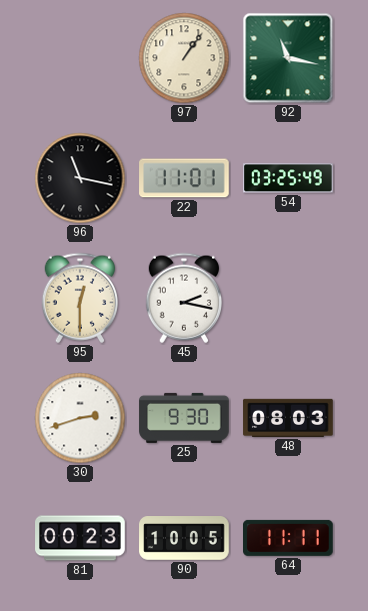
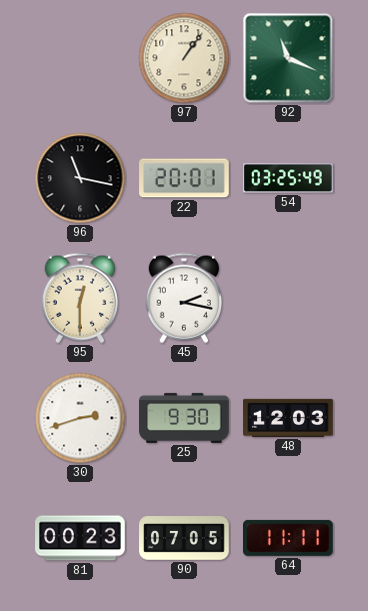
92: 11:17 -> 11:19
22: 11:01 -> 20:01
48: 08:03 -> 12:03
90: 10:05 -> 07:05
